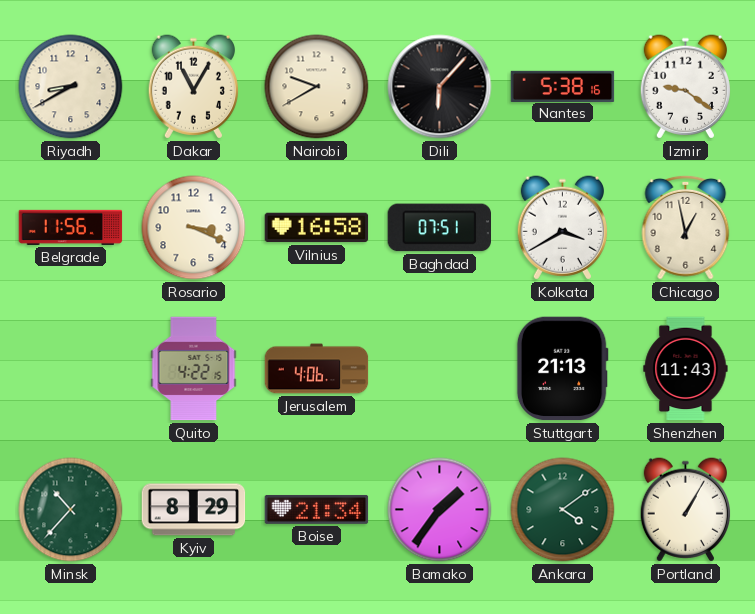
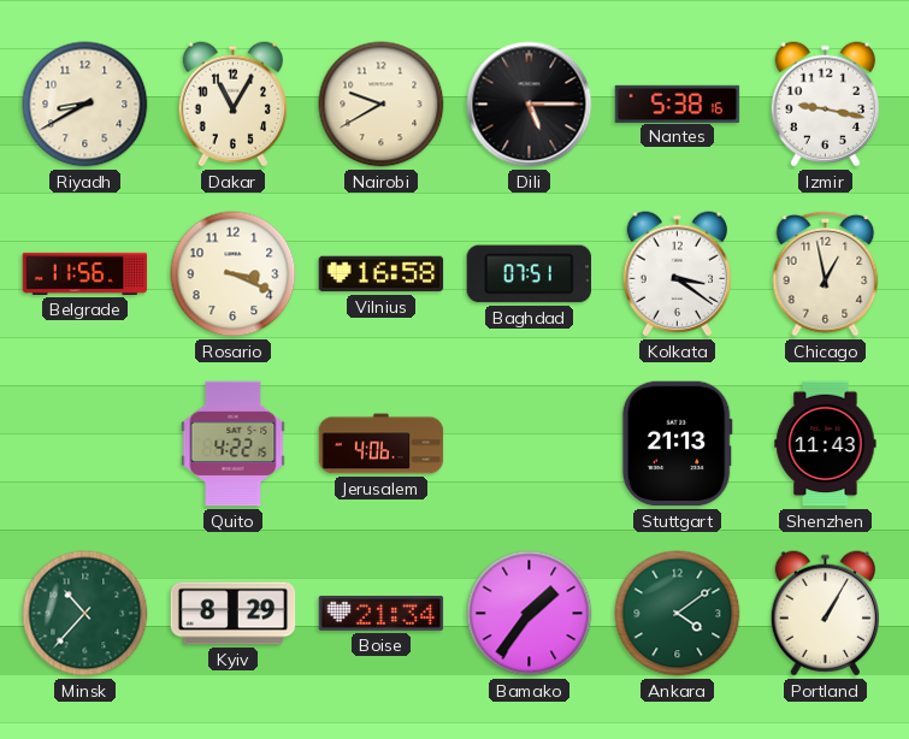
Dili: 6:07 -> 5:15
Izmir: 9:21 -> 9:17
Kolkata: 3:40 -> 3:21
